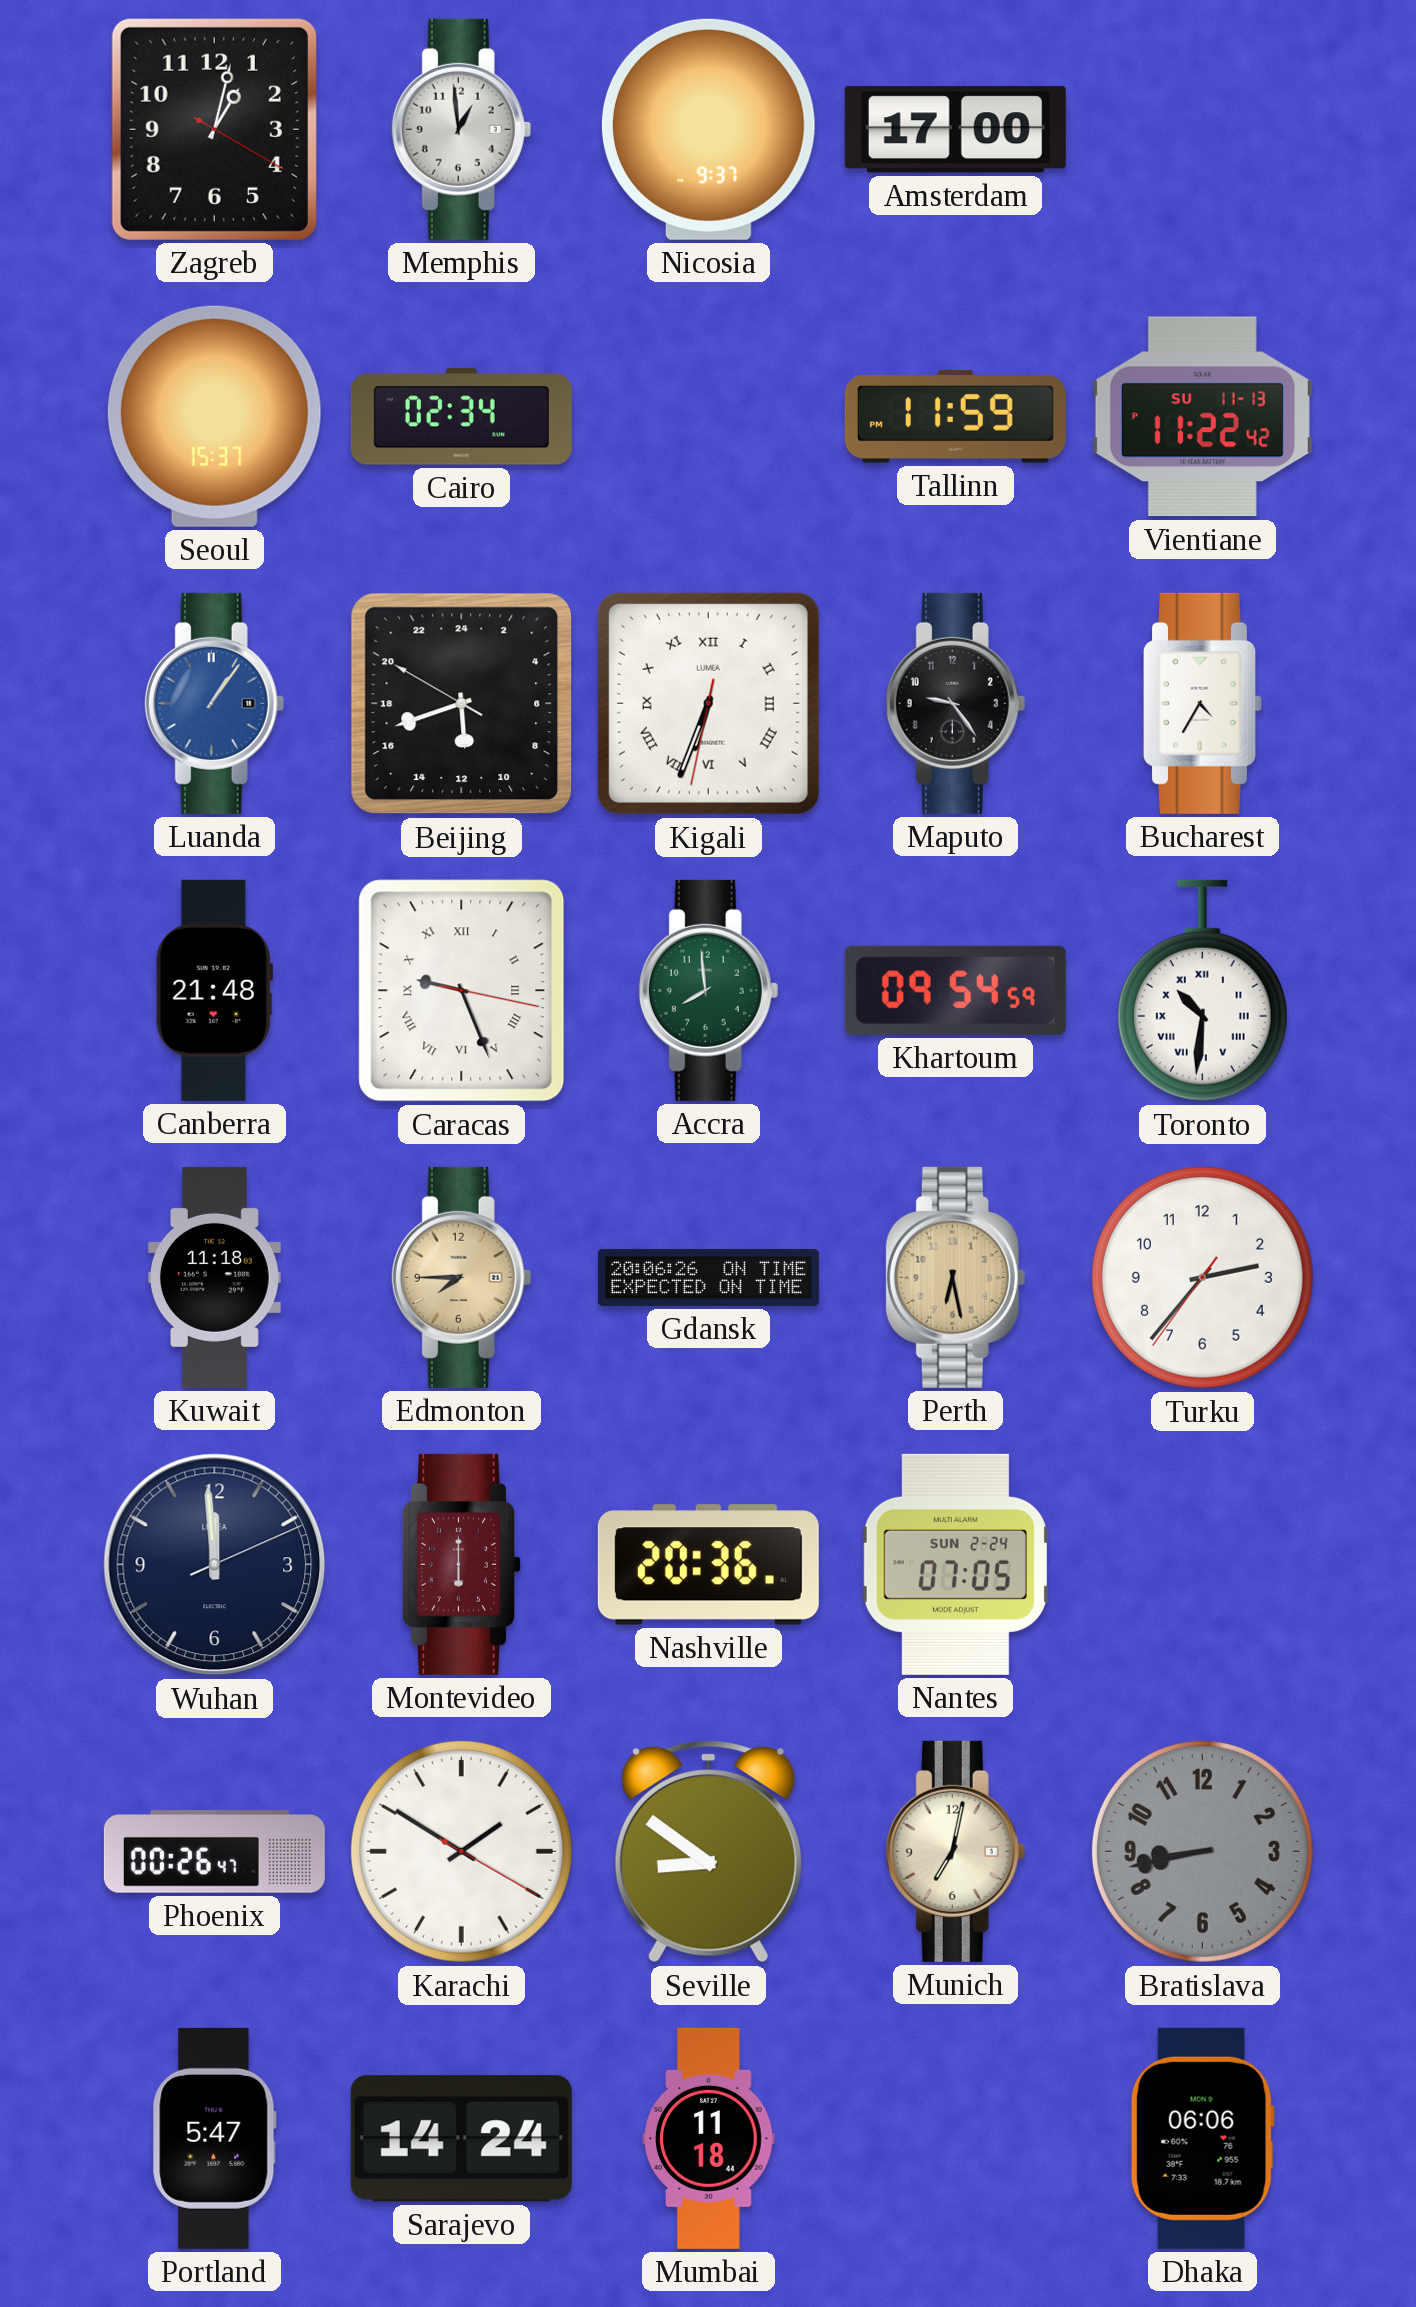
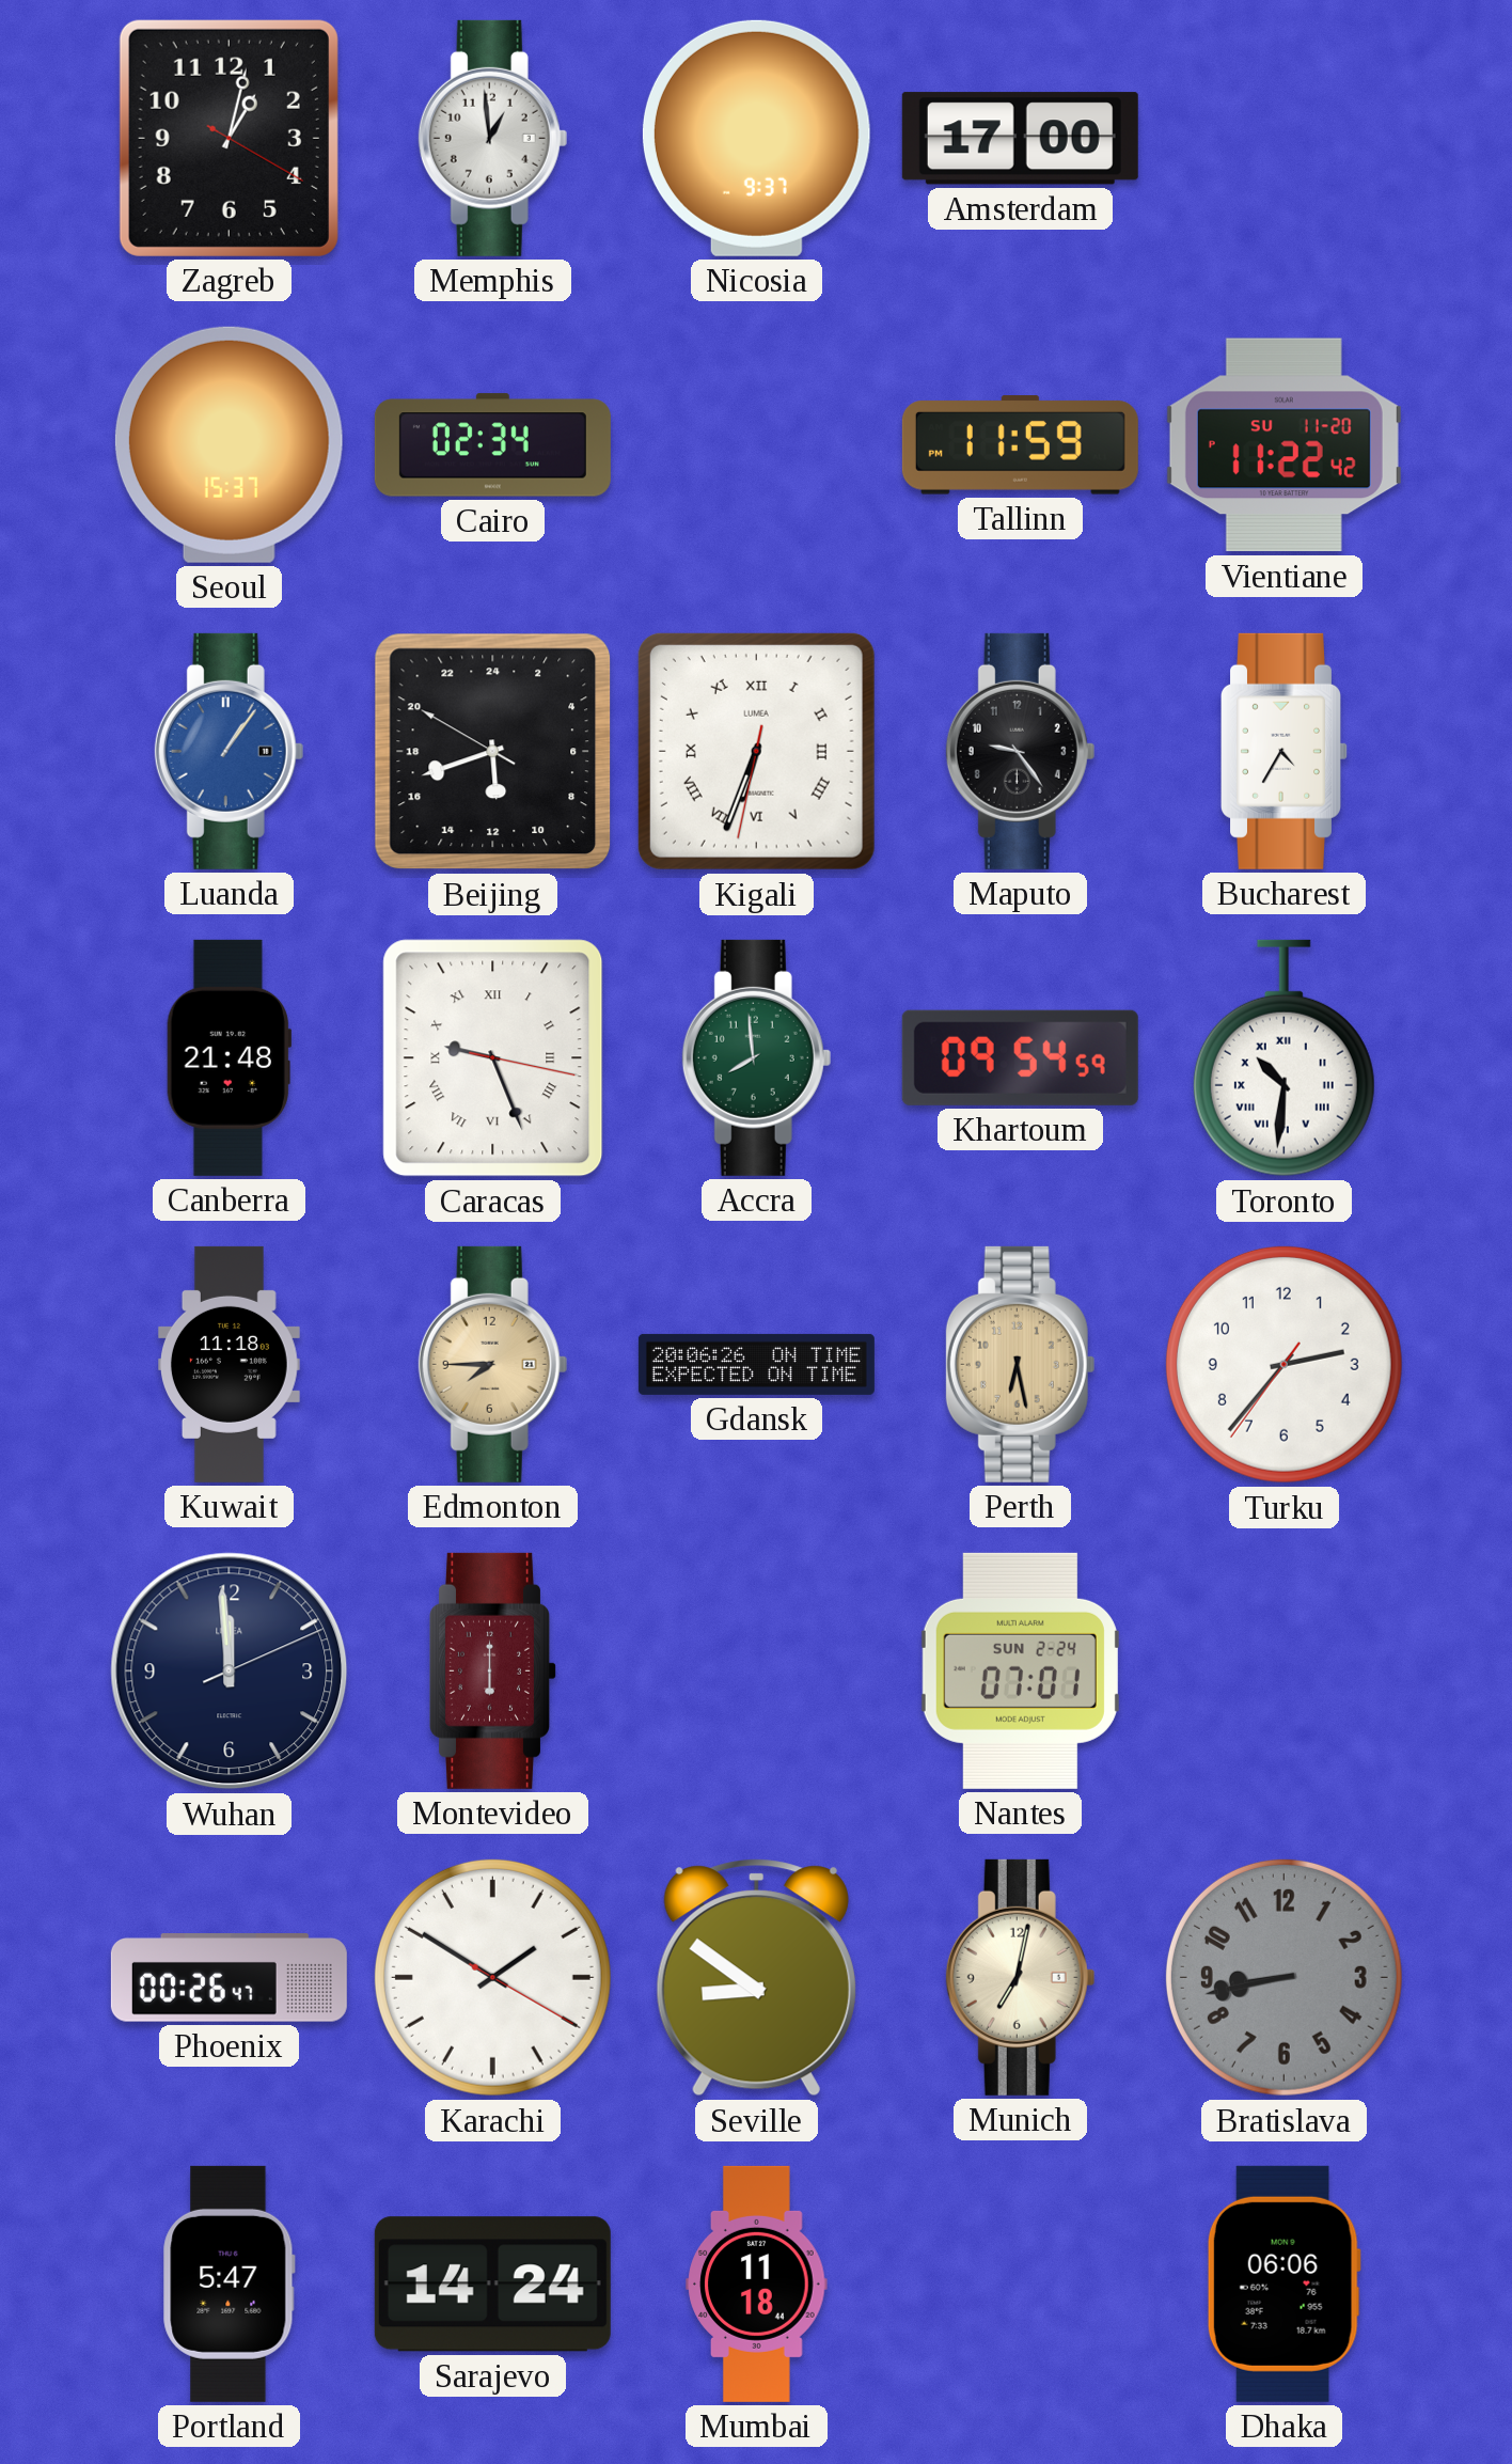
Vientiane date: SU 11-13 -> SU 11-20
Nashville: 20:36 -> none
Nantes: 07:05 -> 07:01
